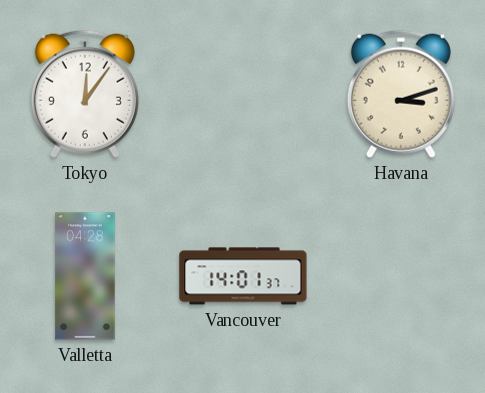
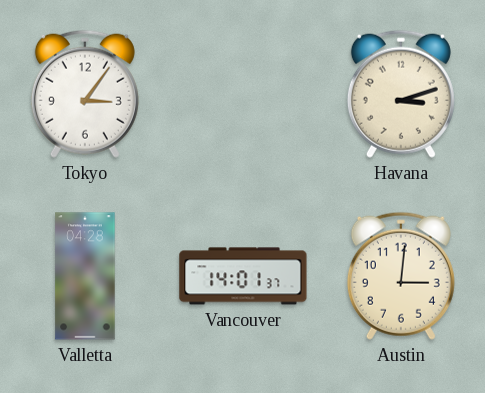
Tokyo: 12:06 -> 3:06
Austin: none -> 3:01
